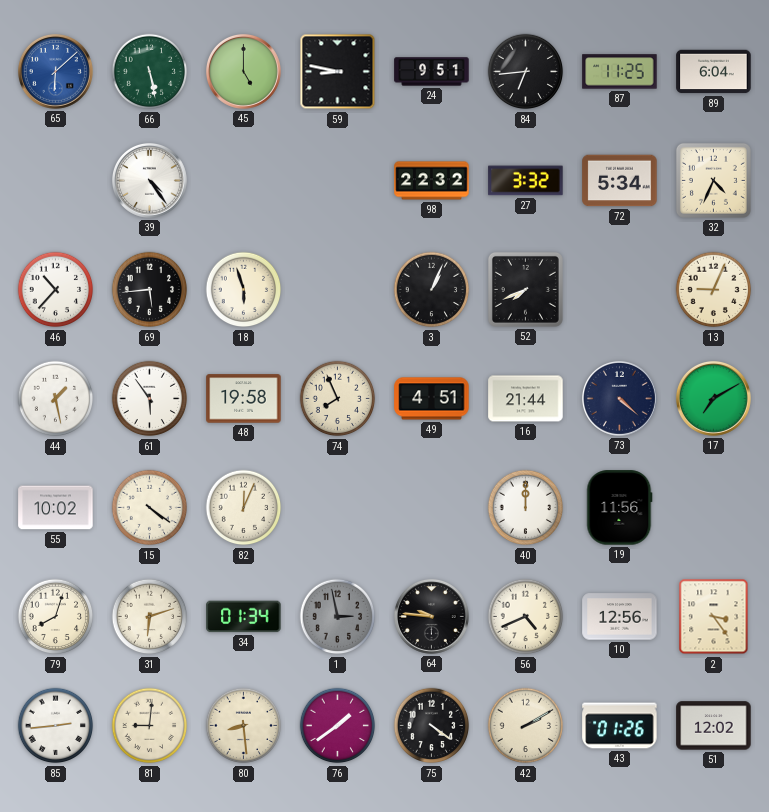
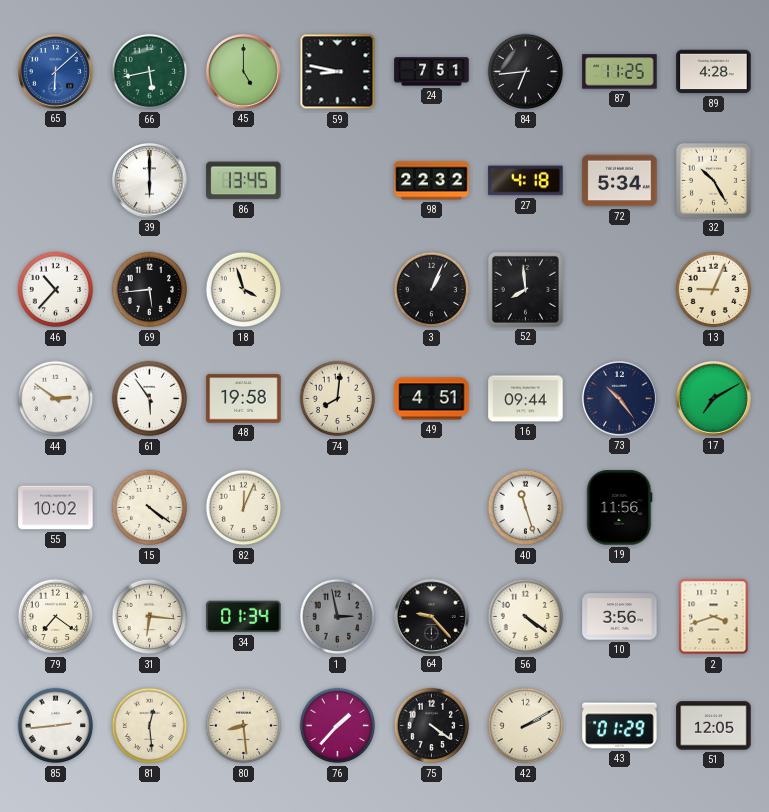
66: 5:28 -> 5:43
24: 9:51 -> 7:51
89: 6:04 -> 4:28
39: 4:24 -> 6:00
86: none -> 13:45
27: 3:32 -> 4:18
32: 4:34 -> 10:25
18: 5:57 -> 3:57
52: 7:41 -> 7:59
44: 1:28 -> 2:51
74: 7:56 -> 8:01
16: 21:44 -> 09:44
73: 4:22 -> 10:24
40: 12:00 -> 11:27
79: 8:03 -> 7:21
31: 6:12 -> 6:16
64: 9:46 -> 9:23
56: 4:41 -> 4:21
10: 12:56 -> 3:56
2: 3:24 -> 3:42
81: 9:01 -> 12:29
76: 1:39 -> 1:37
43: 01:26 -> 01:29
51: 12:02 -> 12:05
